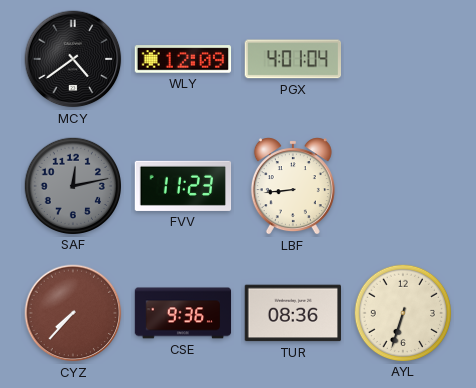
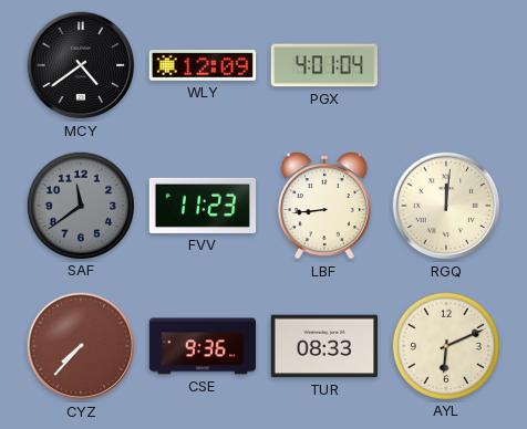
SAF: 12:13 -> 11:39
RGQ: none -> 12:01
TUR: 08:36 -> 08:33
AYL: 6:33 -> 6:11
